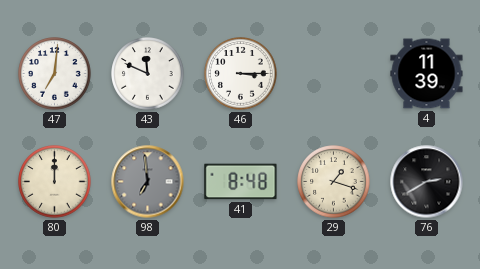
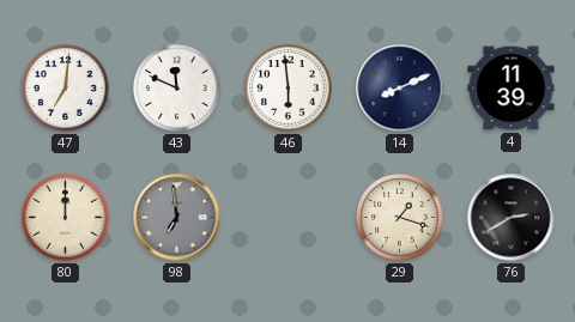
46: 3:15 -> 5:59
14: none -> 8:11
41: 8:48 -> none
